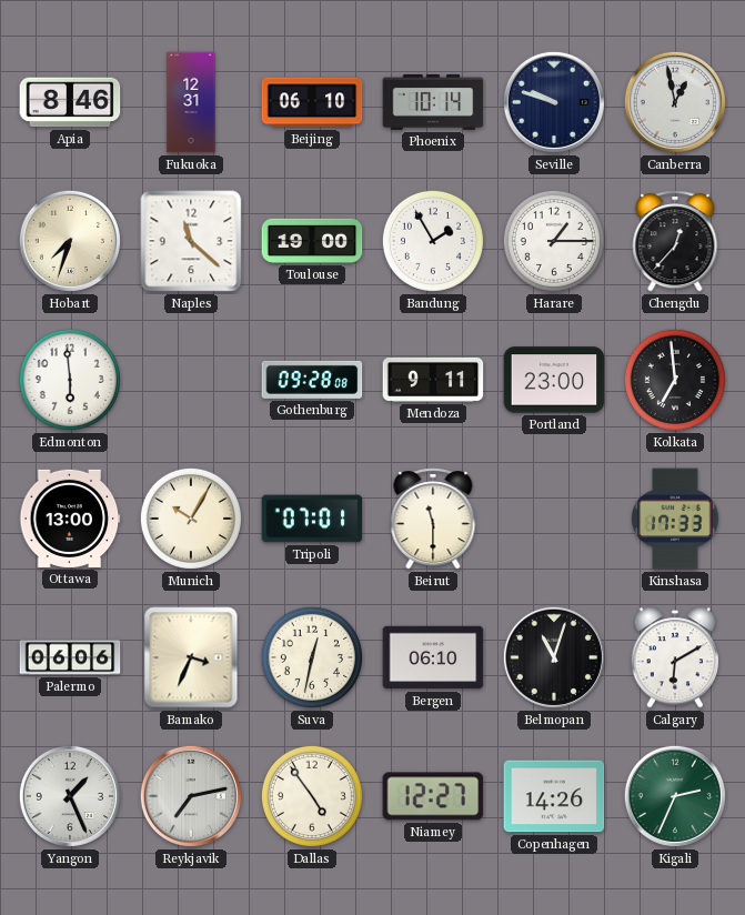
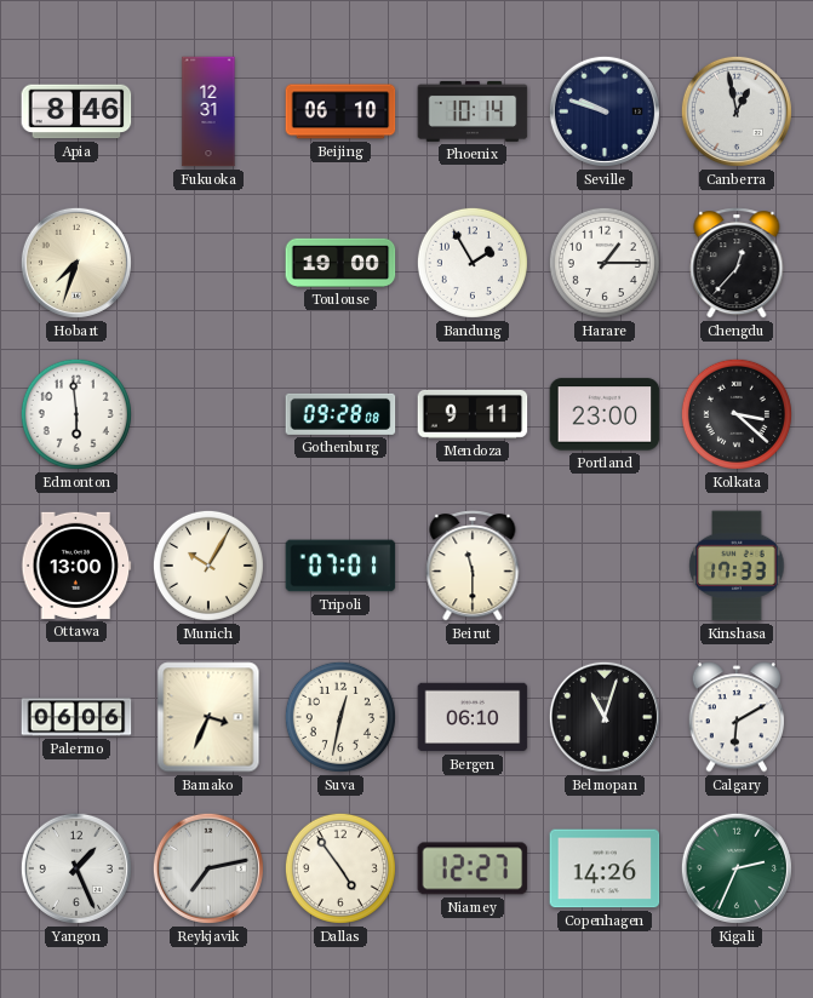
Naples: 11:22 -> none
Kolkata: 6:59 -> 3:22
